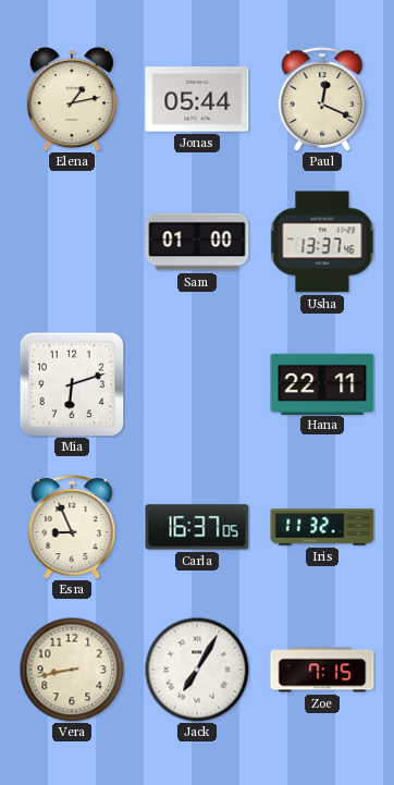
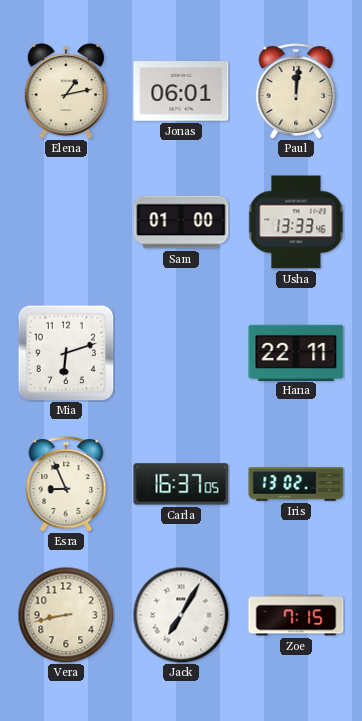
Jonas: 05:44 -> 06:01
Paul: 12:19 -> 12:01
Usha: 13:37 -> 13:33
Iris: 11:32 -> 13:02
